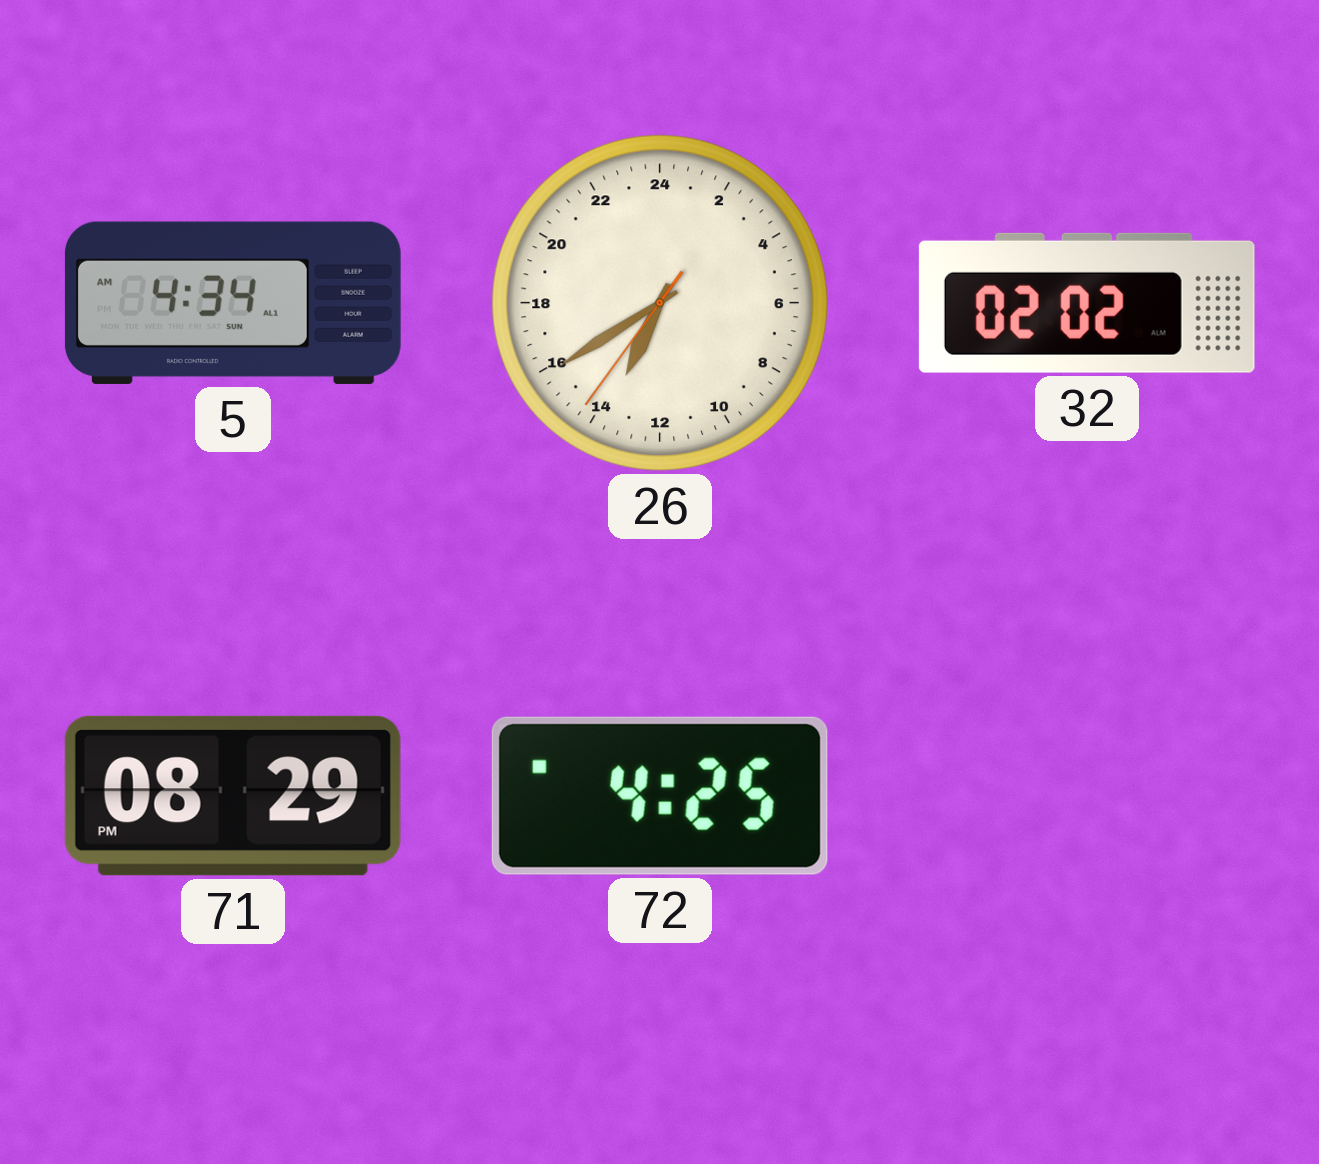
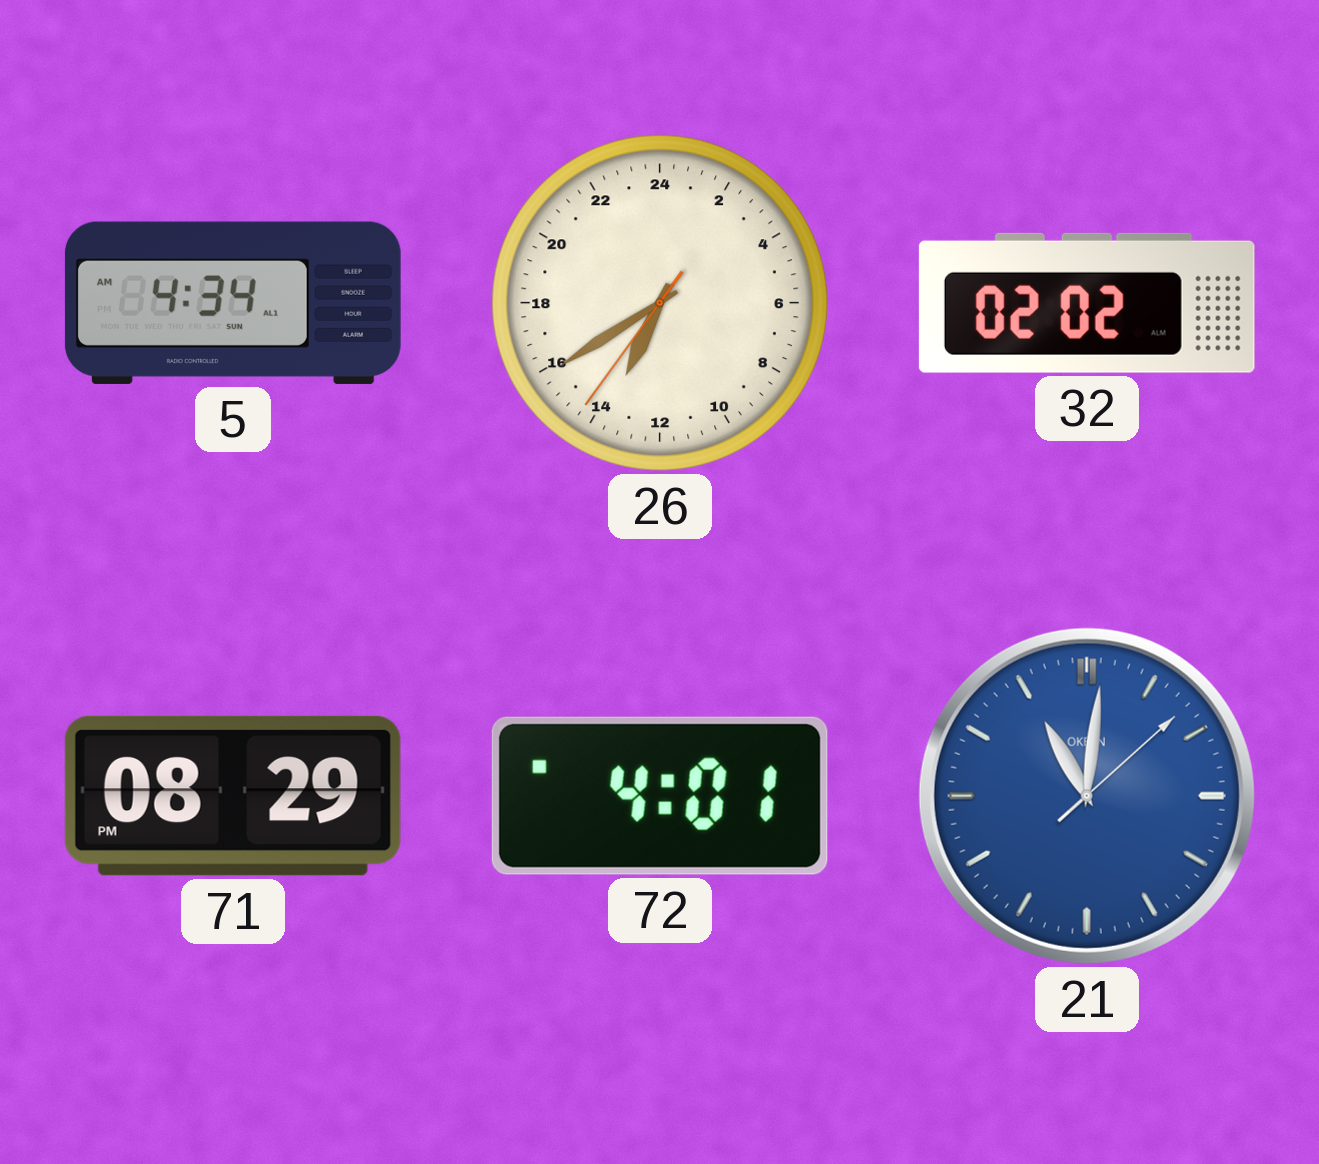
72: 4:25 -> 4:01
21: none -> 11:01
